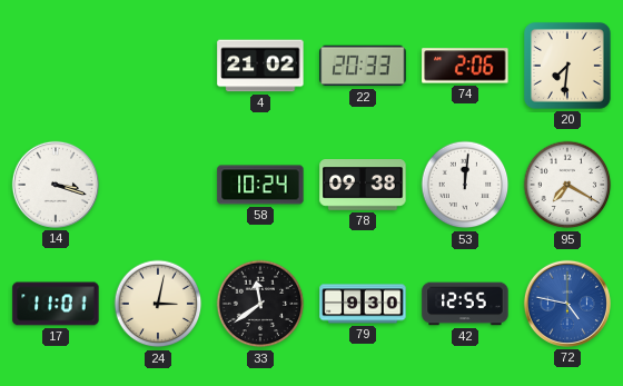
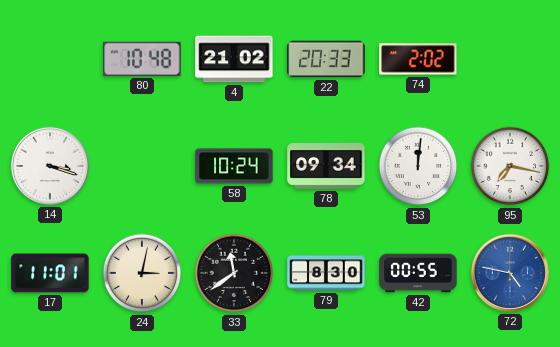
80: none -> 10:48
74: 2:06 -> 2:02
20: 7:31 -> none
78: 09:38 -> 09:34
95: 7:20 -> 7:17
79: 9:30 -> 8:30
42: 12:55 -> 00:55
